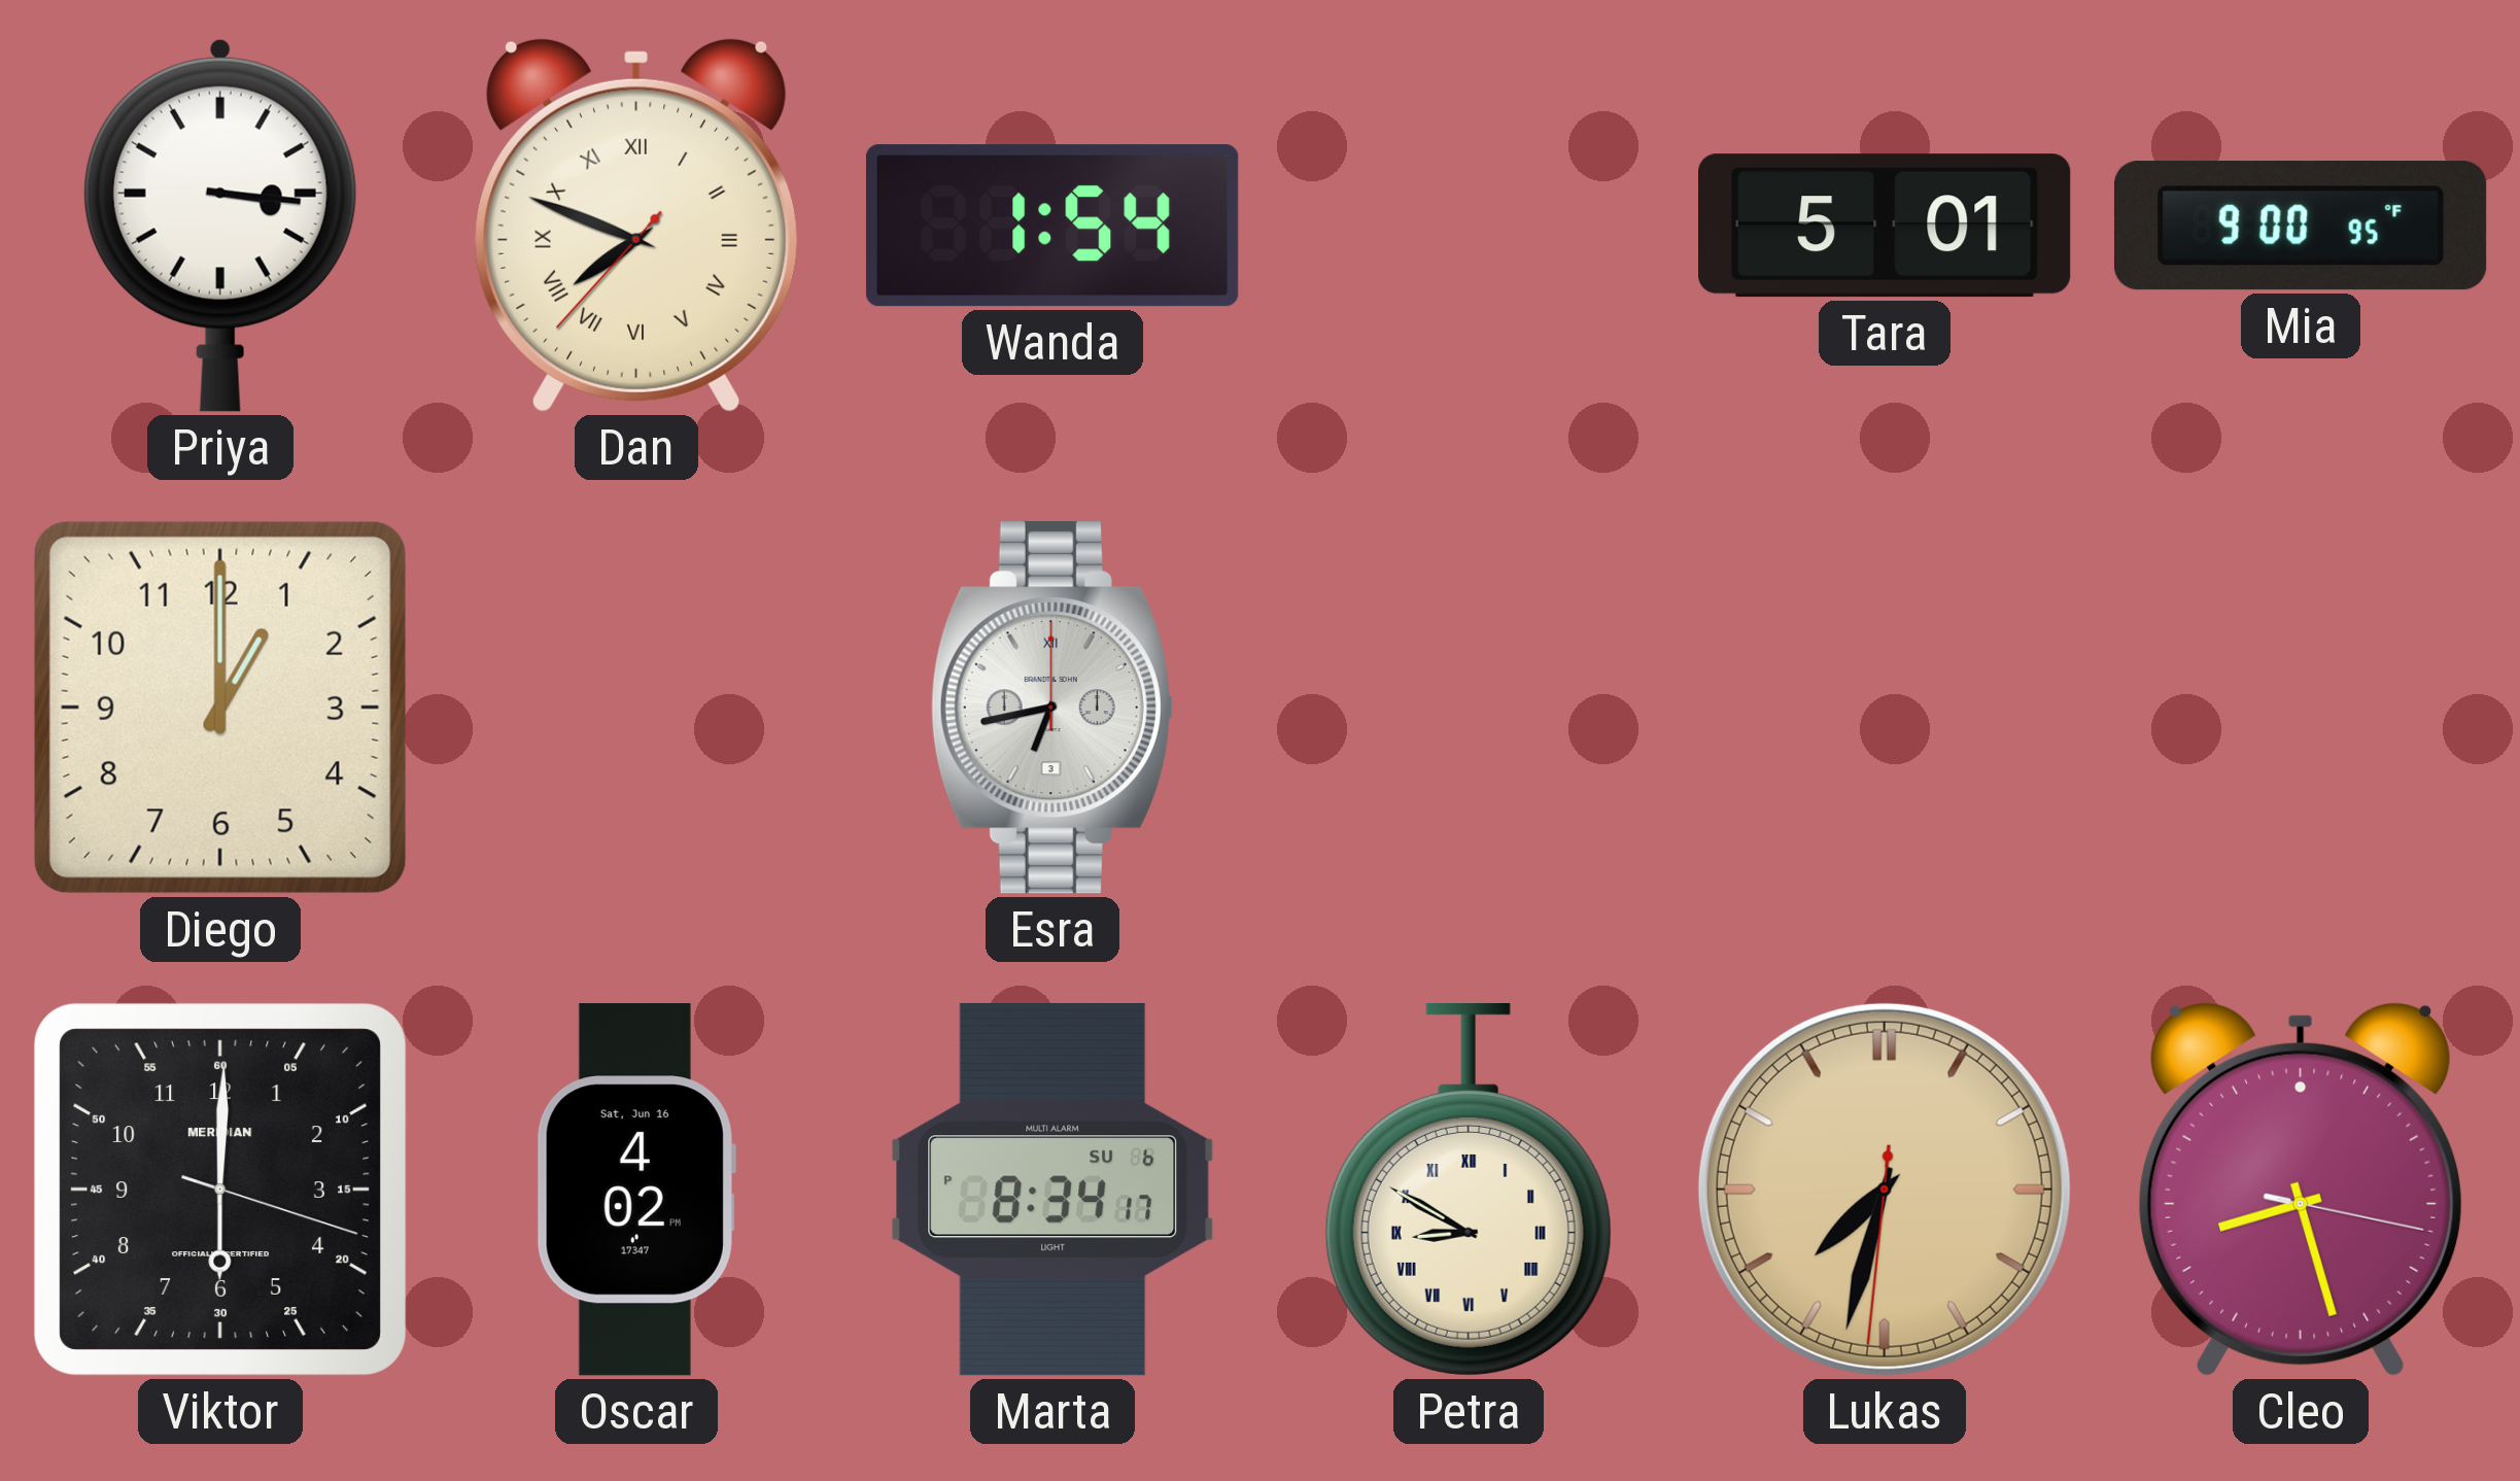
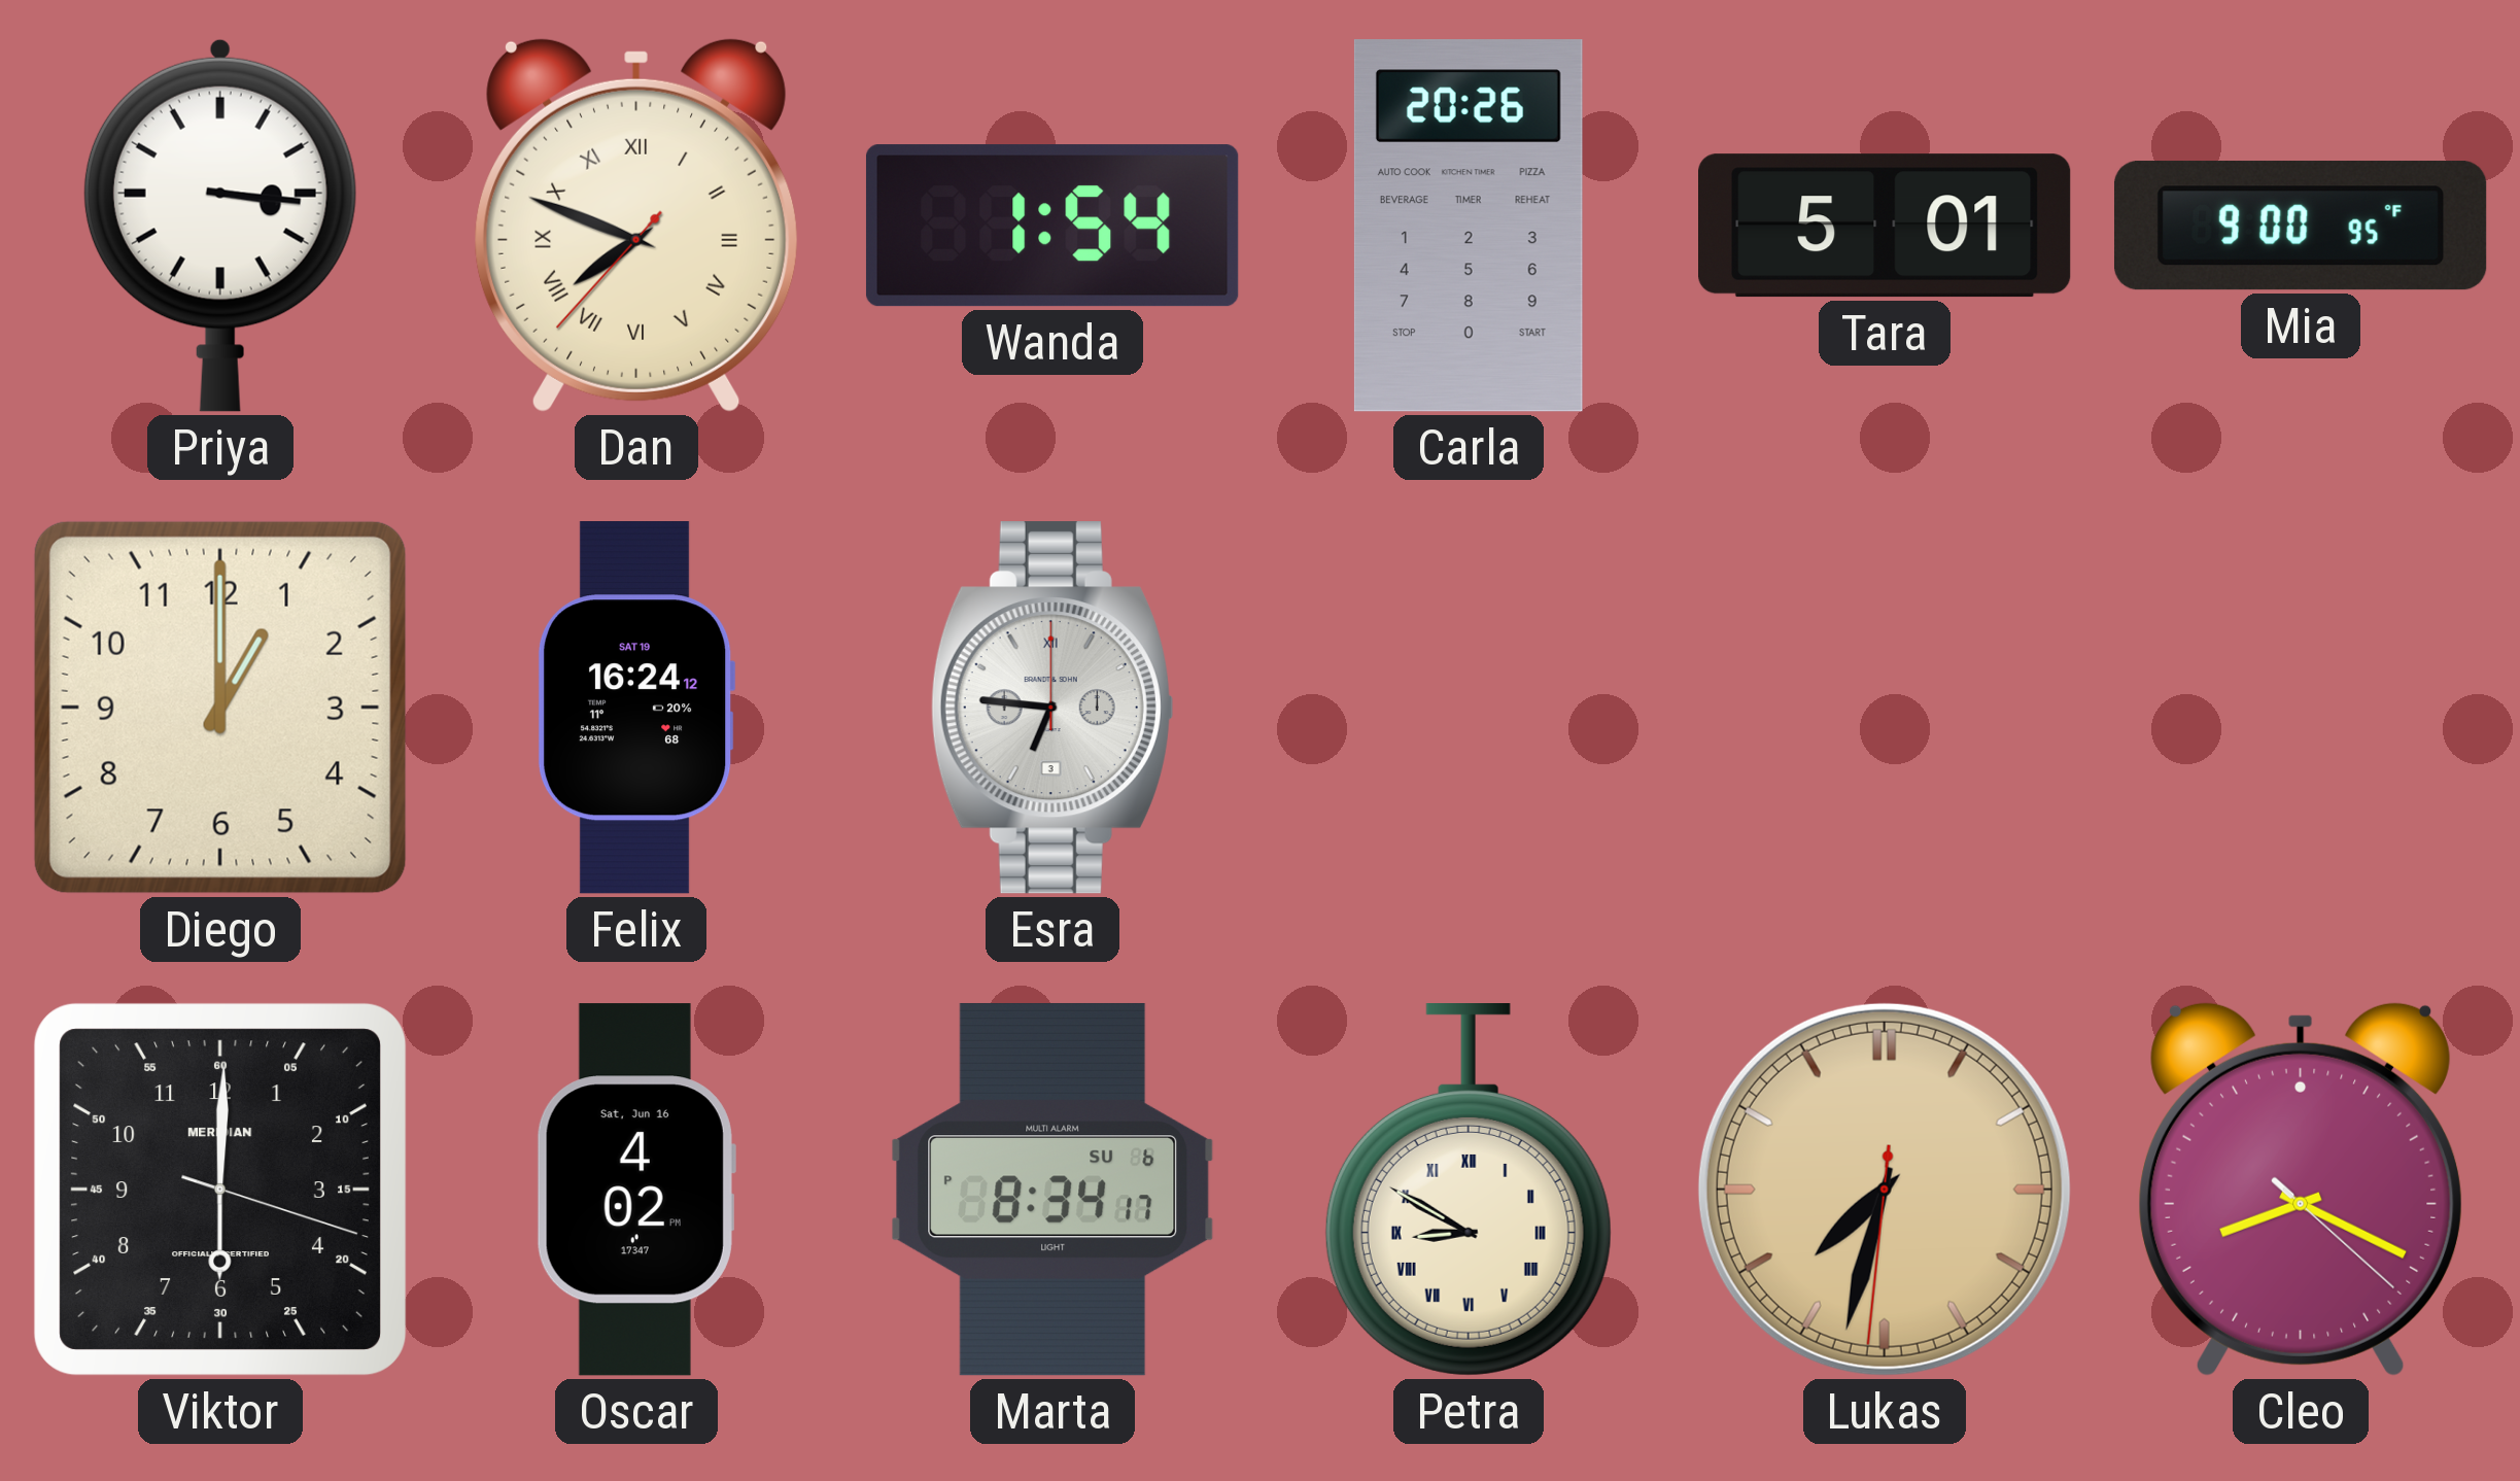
Carla: none -> 20:26
Felix: none -> 16:24
Esra: 6:43 -> 6:46
Cleo: 8:27 -> 8:19
